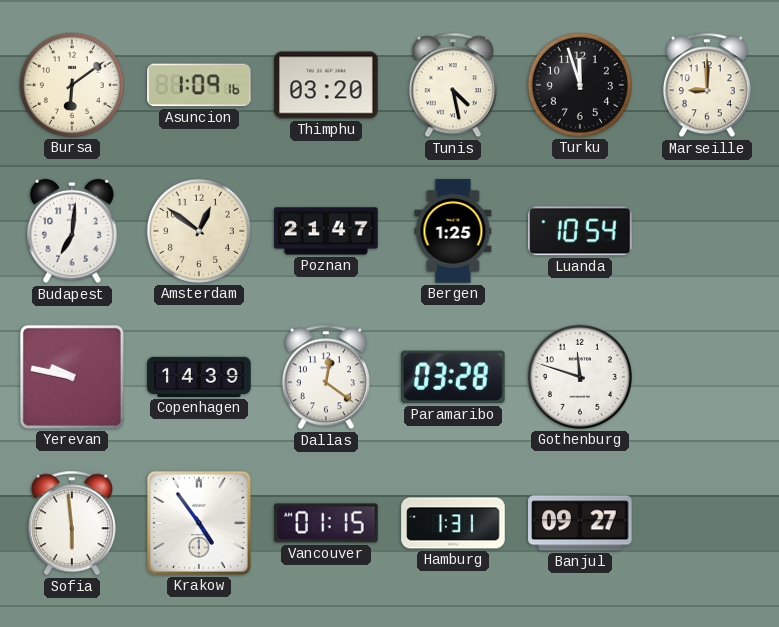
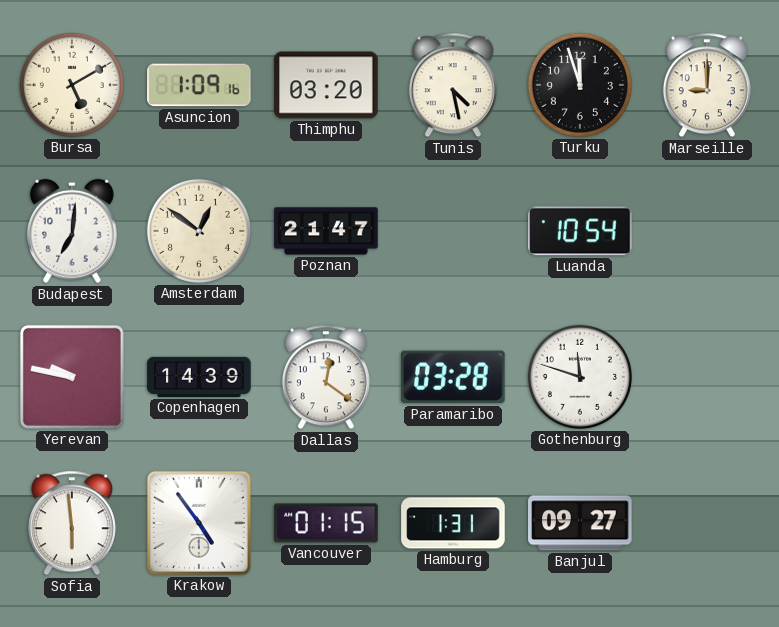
Bursa: 6:09 -> 5:10
Bergen: 1:25 -> none
